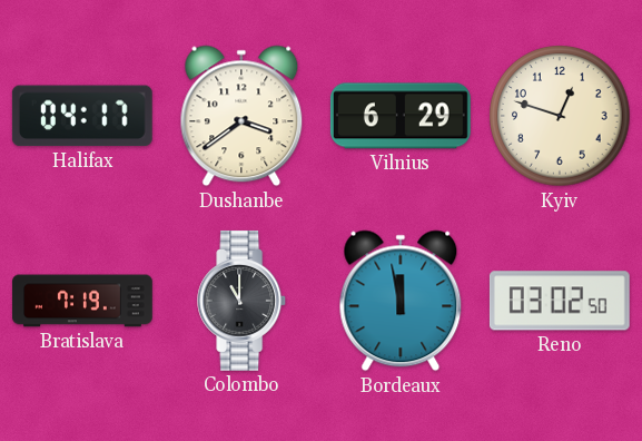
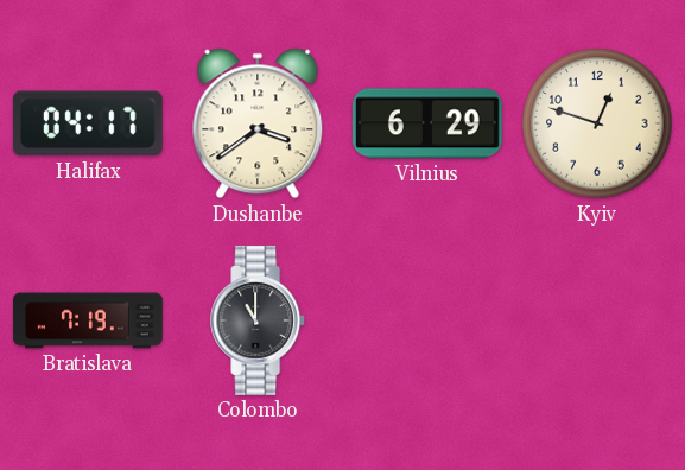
Bordeaux: 11:58 -> none
Reno: 03:02 -> none
